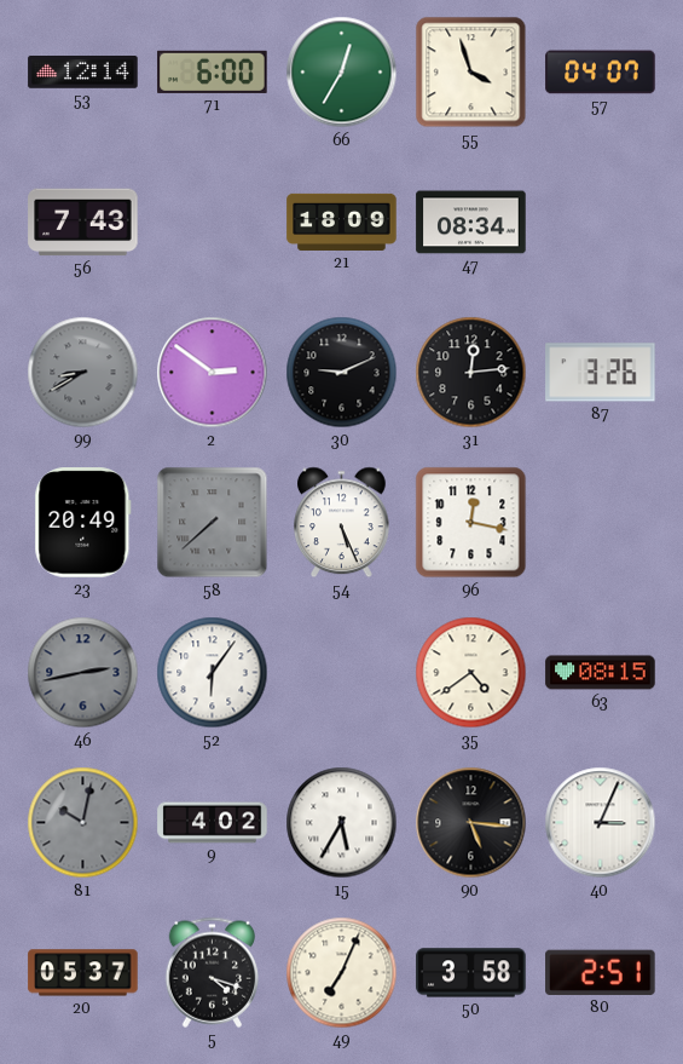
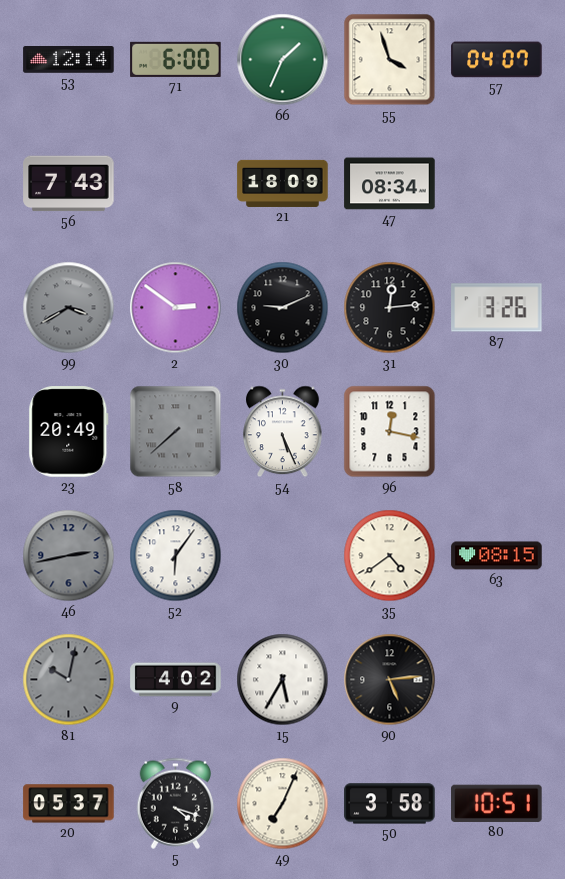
66: 12:35 -> 1:34
99: 8:40 -> 3:40
90: 5:16 -> 5:14
40: 3:04 -> none
80: 2:51 -> 10:51
